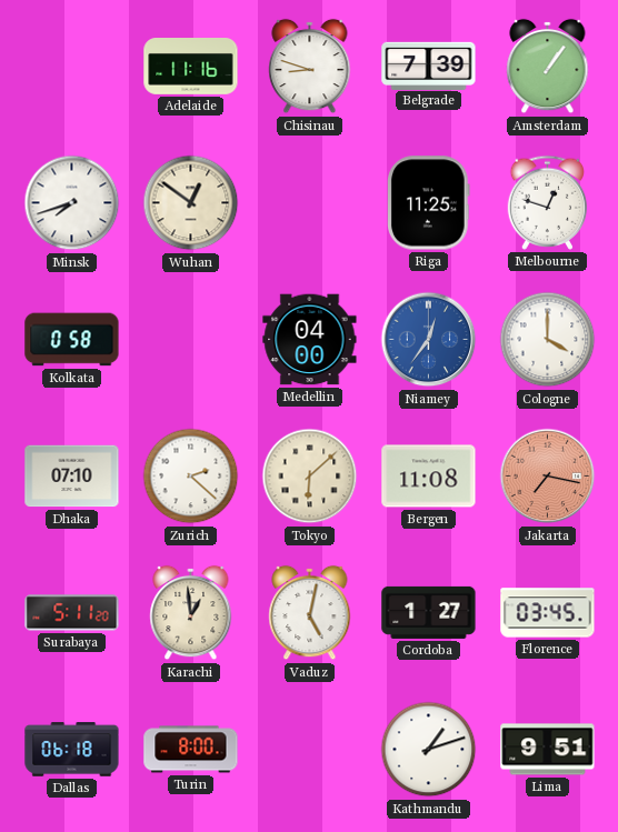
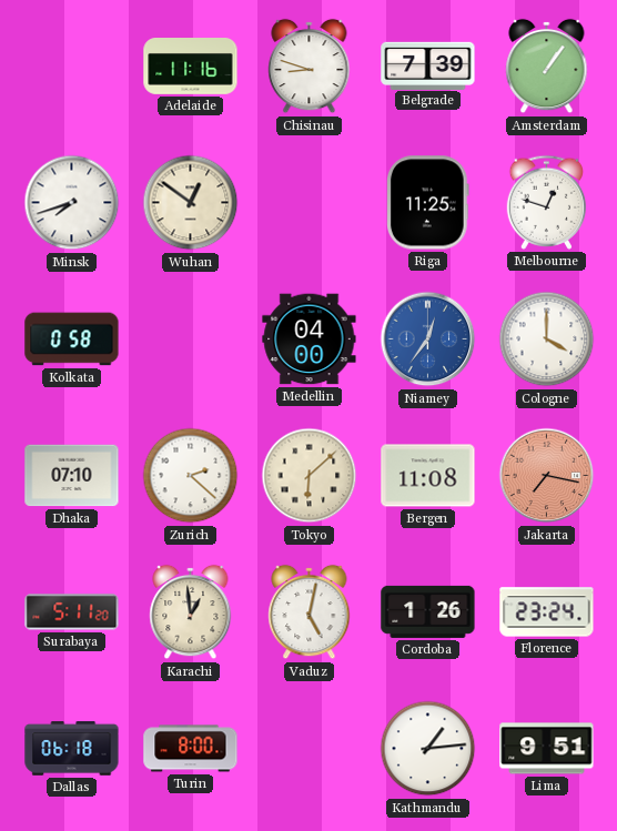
Cordoba: 1:27 -> 1:26
Florence: 03:45 -> 23:24
Kathmandu: 1:12 -> 1:14
